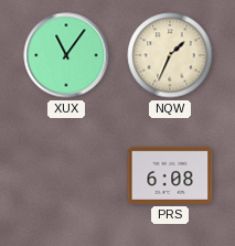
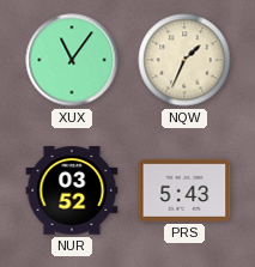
NUR: none -> 03:52
PRS: 6:08 -> 5:43
